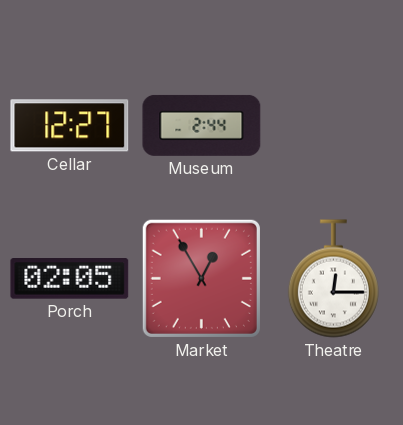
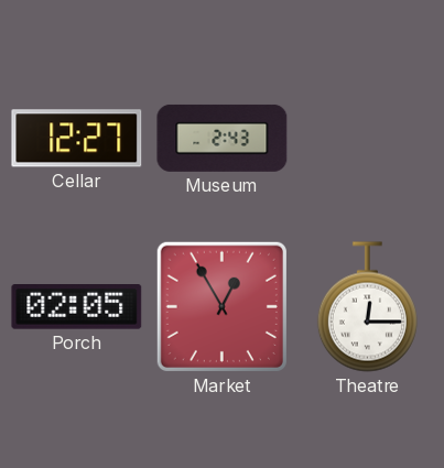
Museum: 2:44 -> 2:43
